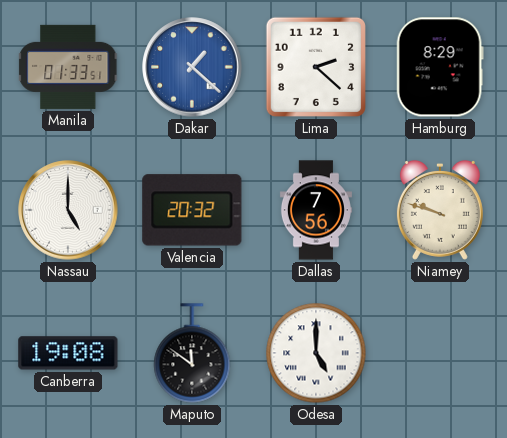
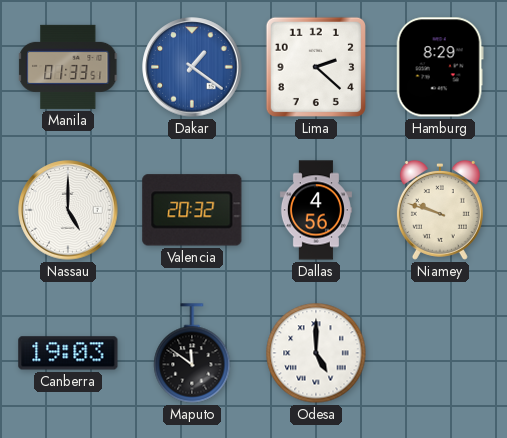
Dakar: 1:22 -> 1:21
Dallas: 7:56 -> 4:56
Canberra: 19:08 -> 19:03
